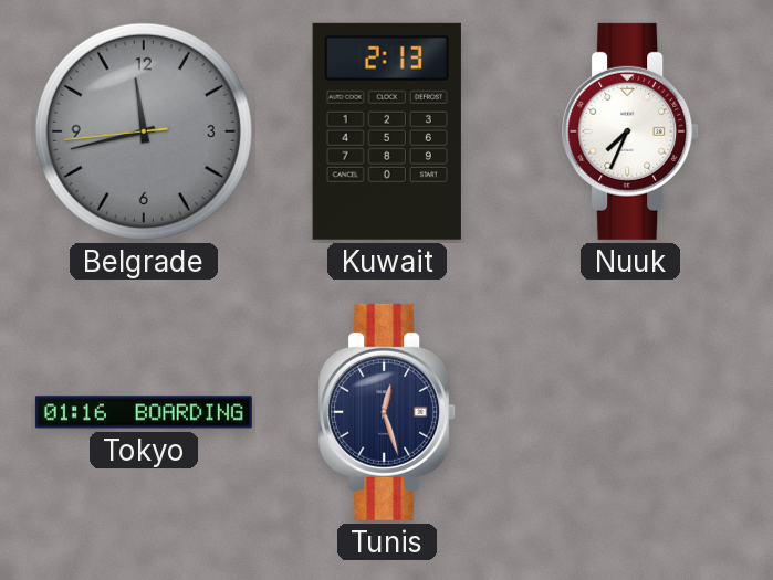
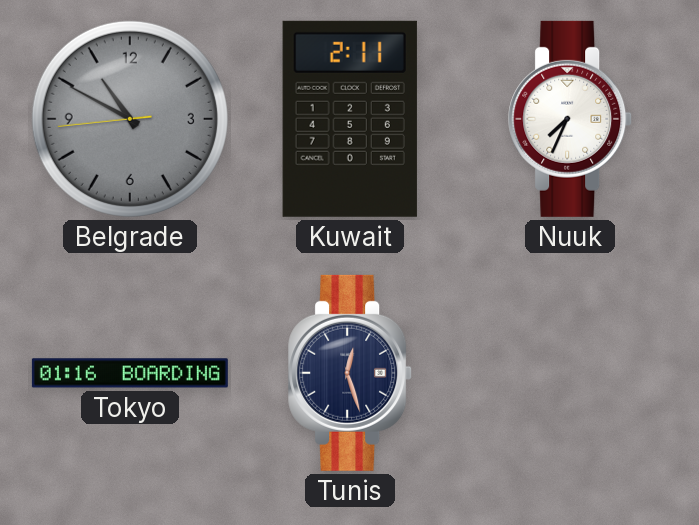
Belgrade: 11:42 -> 10:49
Kuwait: 2:13 -> 2:11
